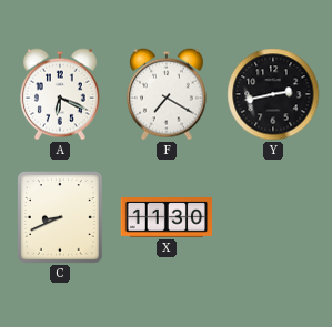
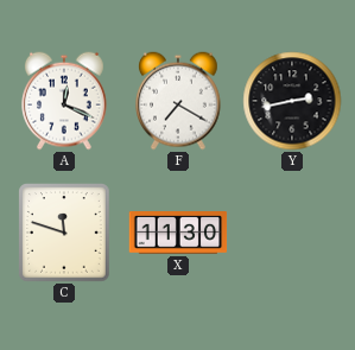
A: 6:19 -> 12:19
C: 8:41 -> 11:48
